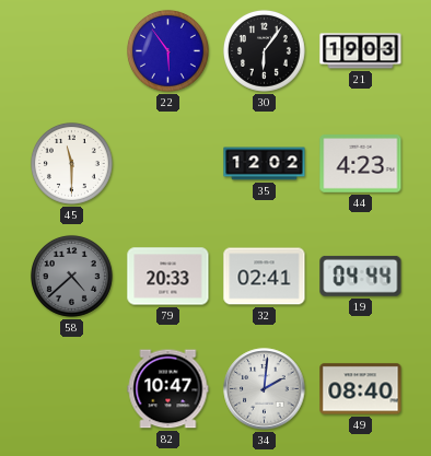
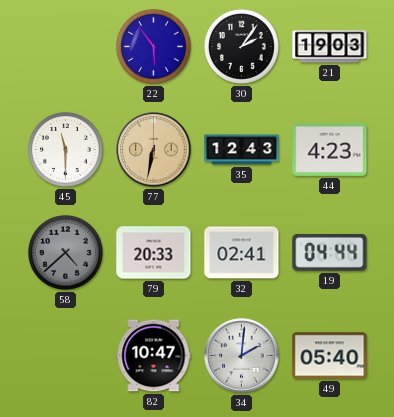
30: 6:06 -> 2:06
77: none -> 6:32
35: 12:02 -> 12:43
49: 08:40 -> 05:40
